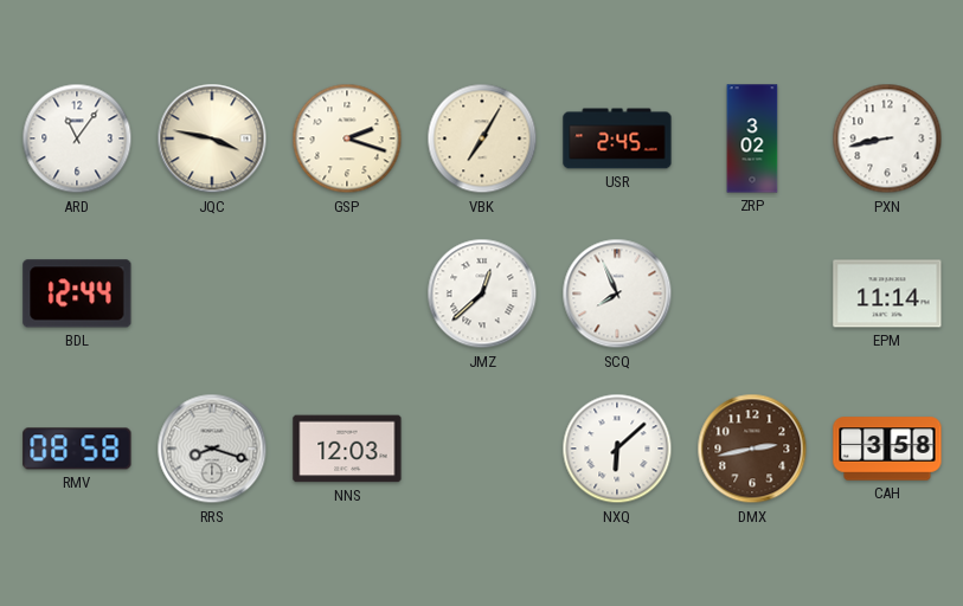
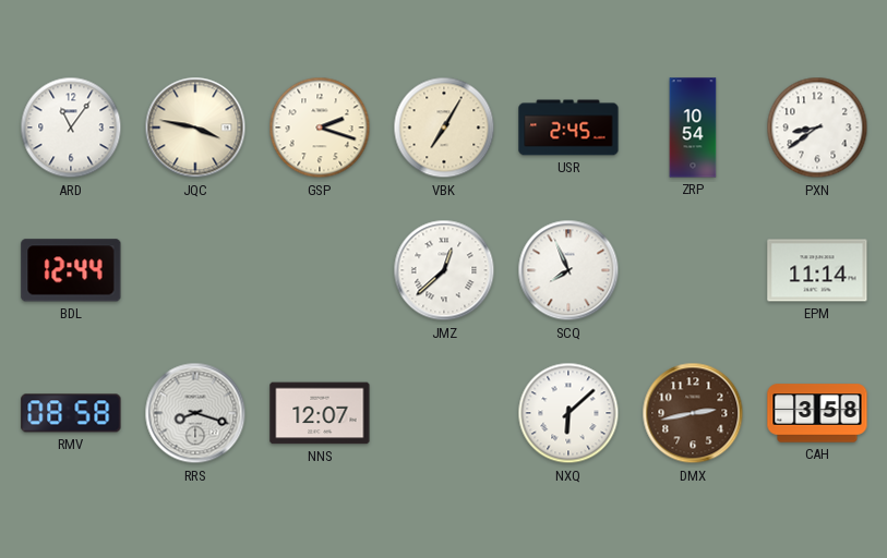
ZRP: 3:02 -> 10:54
PXN: 8:43 -> 8:39
NNS: 12:03 -> 12:07
